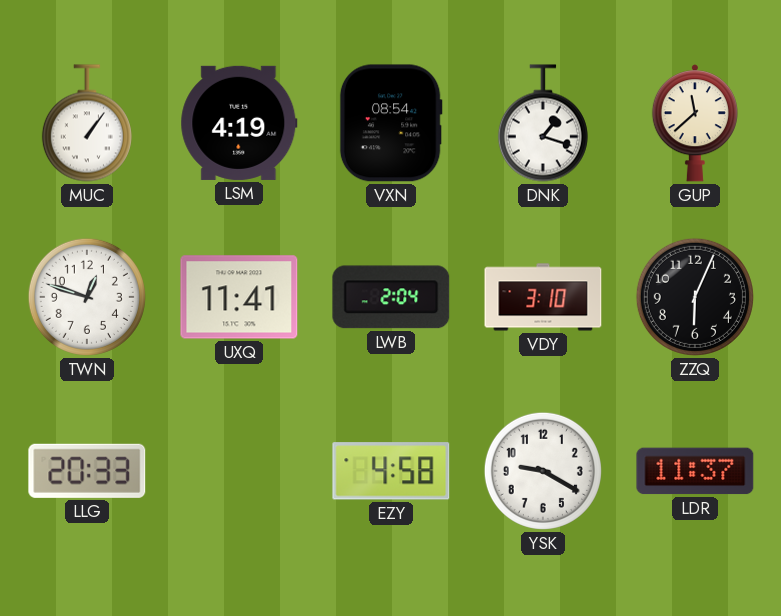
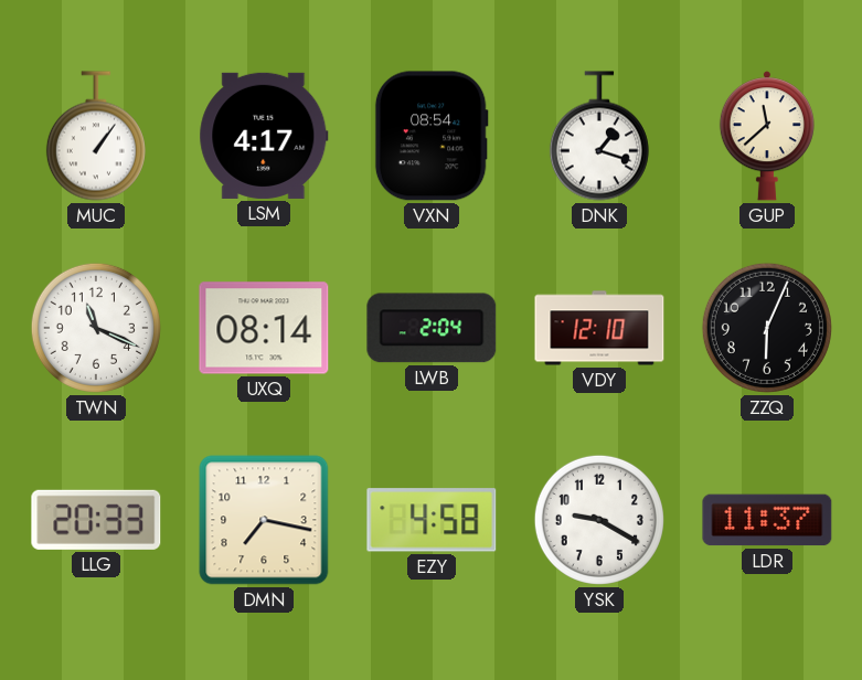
LSM: 4:19 -> 4:17
TWN: 12:48 -> 11:19
UXQ: 11:41 -> 08:14
VDY: 3:10 -> 12:10
DMN: none -> 7:17
